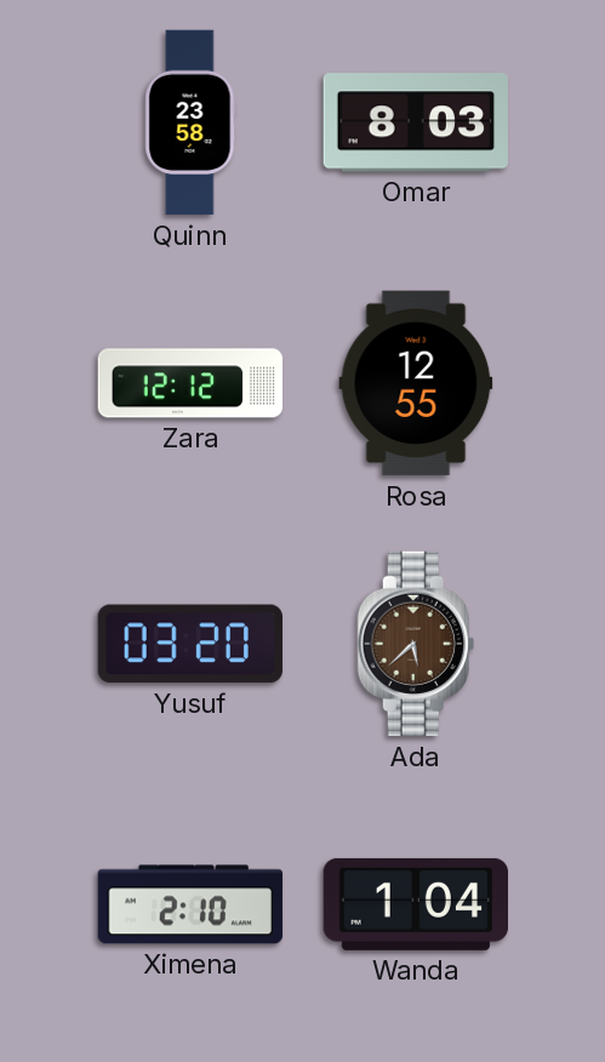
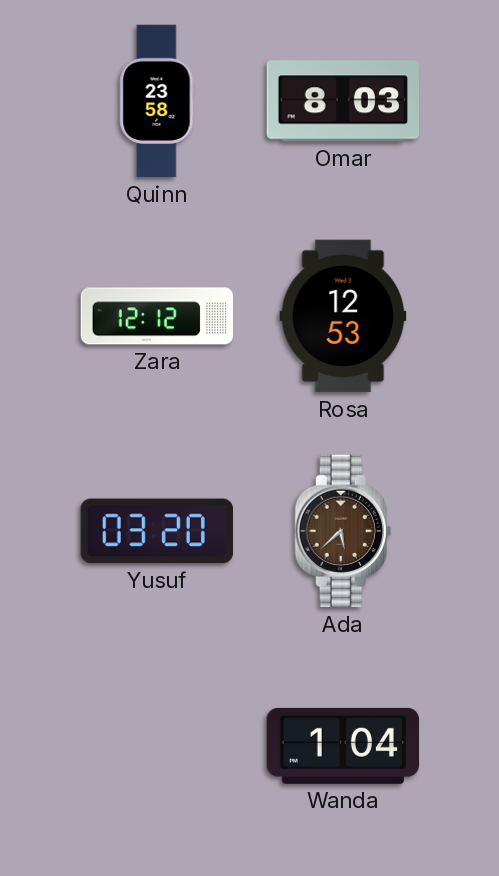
Rosa: 12:55 -> 12:53
Ximena: 2:10 -> none
